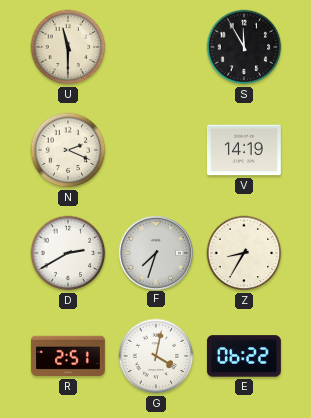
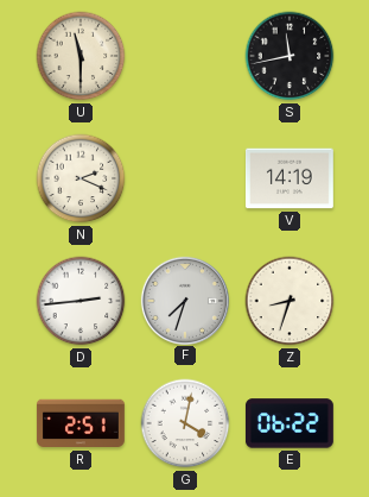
S: 11:55 -> 11:43
D: 2:40 -> 2:44
Z: 8:35 -> 8:33
